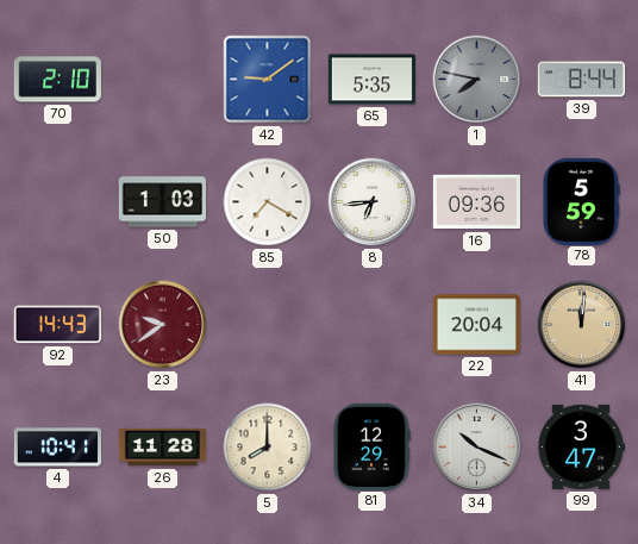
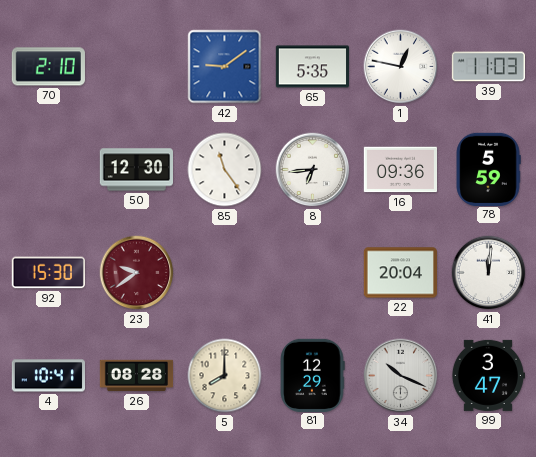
1: 7:47 -> 12:47
1 dial: grey -> white
39: 8:44 -> 11:03
50: 1:03 -> 12:30
85: 7:20 -> 11:24
92: 14:43 -> 15:30
41 dial: champagne -> white
26: 11:28 -> 08:28
